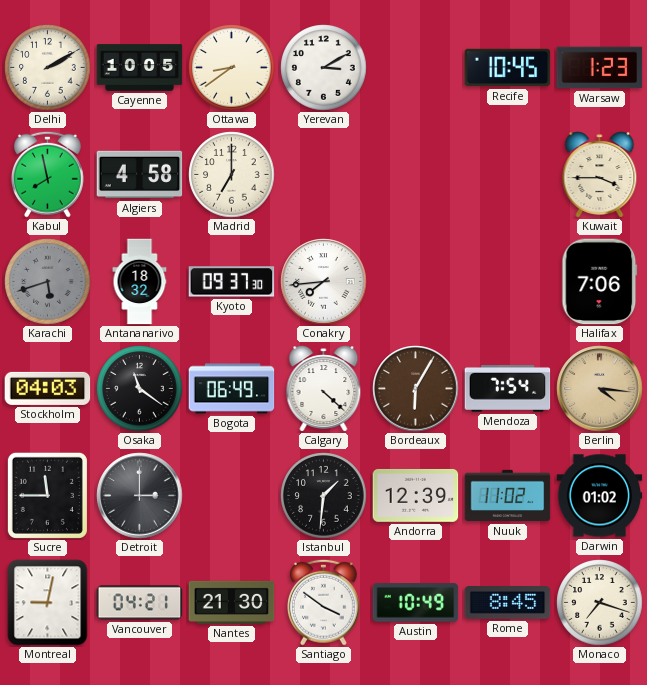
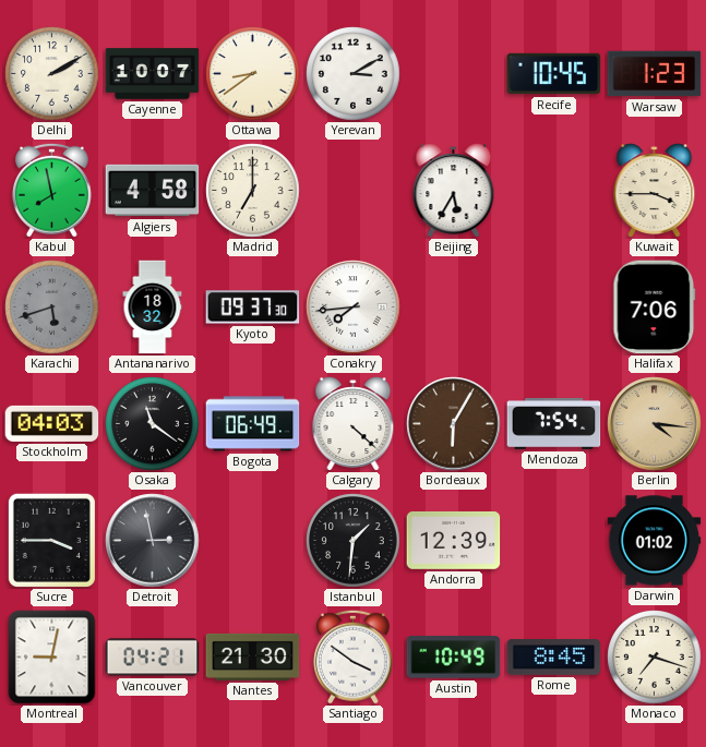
Cayenne: 10:05 -> 10:07
Beijing: none -> 5:35
Sucre: 11:45 -> 3:45
Detroit: 3:00 -> 2:58
Nuuk: 11:02 -> none
